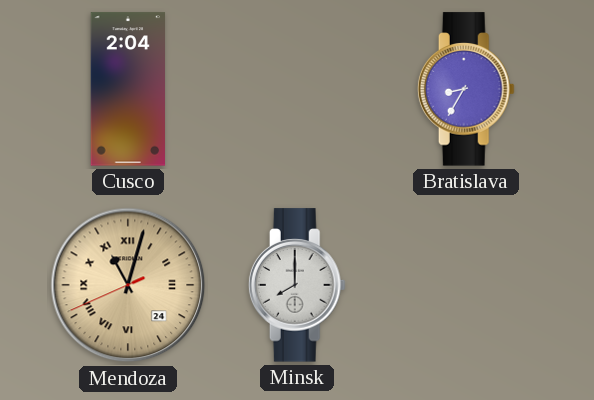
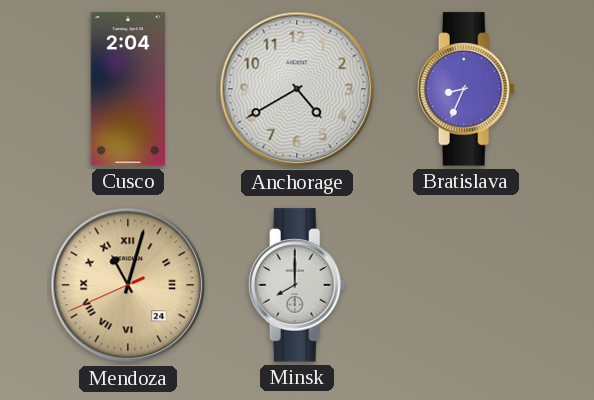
Anchorage: none -> 4:40
Bratislava: 8:35 -> 8:34
